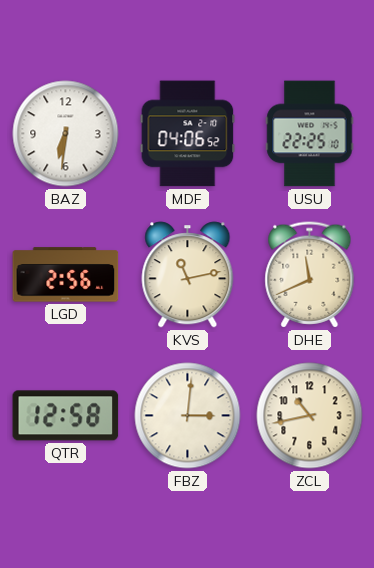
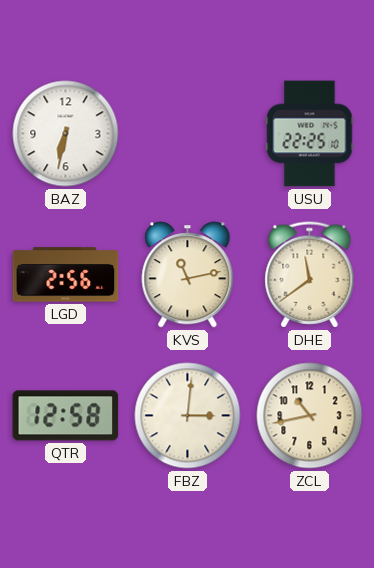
BAZ: 6:31 -> 6:32
MDF: 04:06 -> none
DHE: 11:41 -> 11:39
